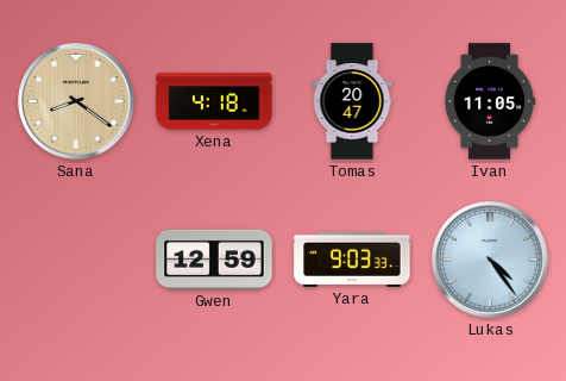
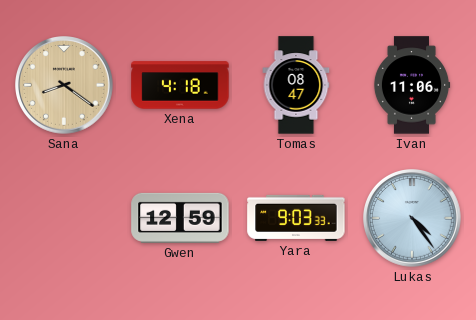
Tomas: 20:47 -> 08:47
Ivan: 11:05 -> 11:06
